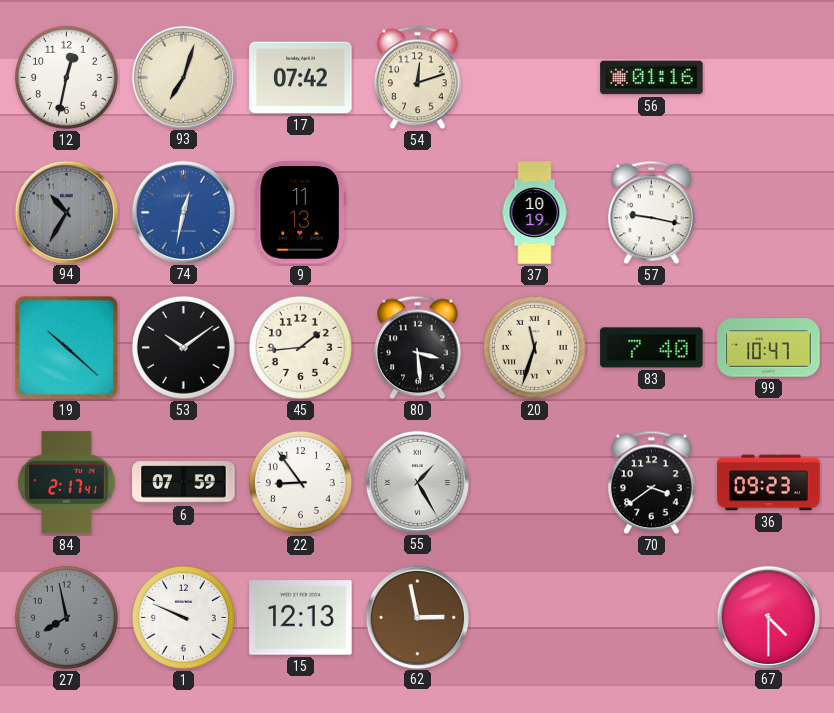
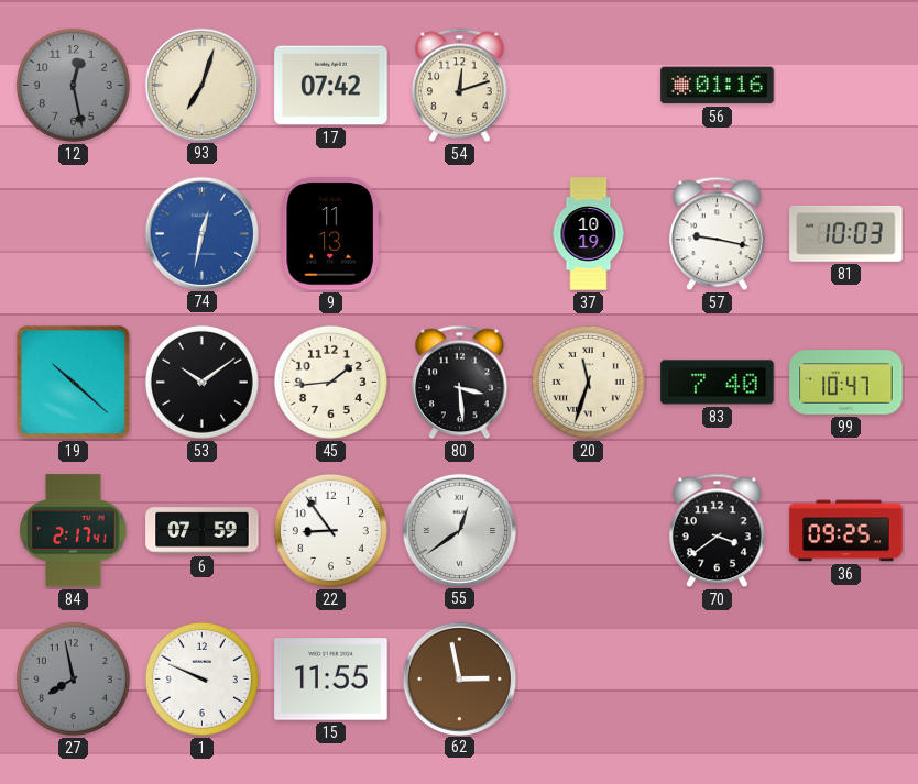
12: 12:32 -> 12:28
12 dial: white -> grey
94: 10:35 -> none
81: none -> 10:03
55: 1:25 -> 12:39
36: 09:23 -> 09:25
15: 12:13 -> 11:55
67: 4:30 -> none
